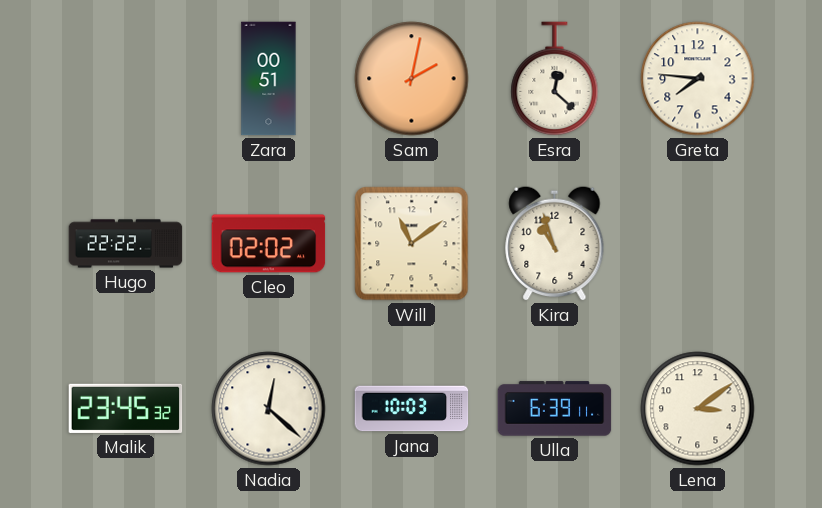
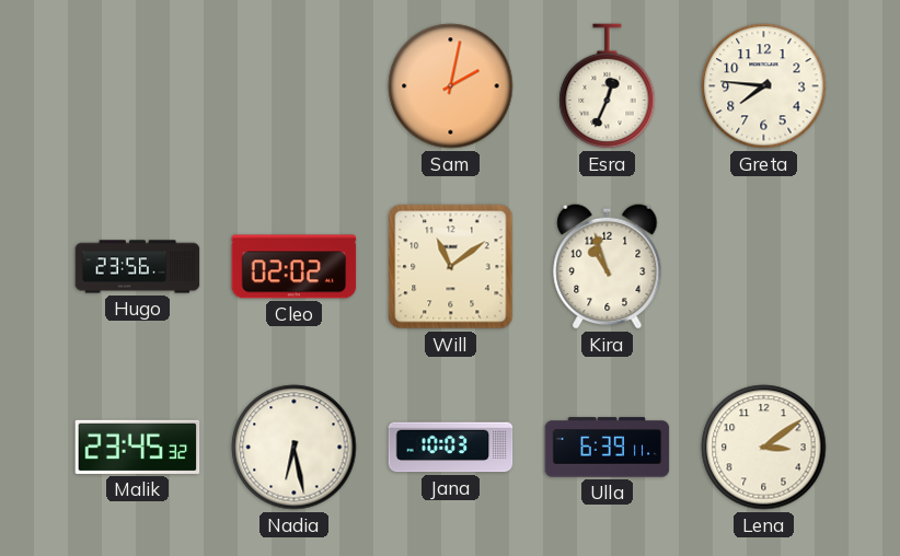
Zara: 00:51 -> none
Esra: 12:22 -> 12:34
Hugo: 22:22 -> 23:56
Nadia: 12:22 -> 6:28
